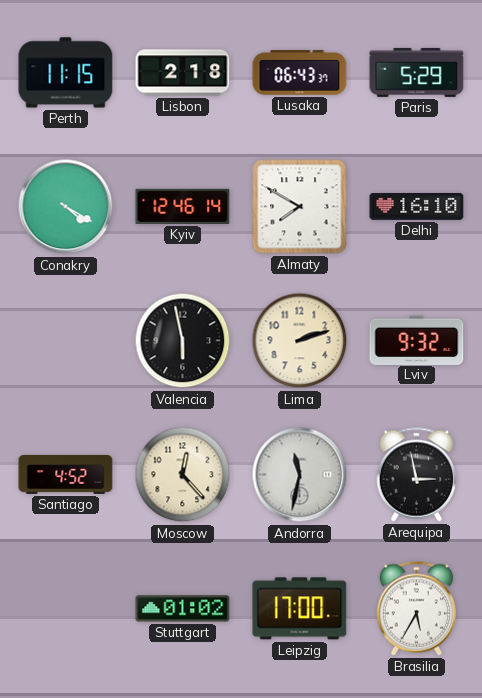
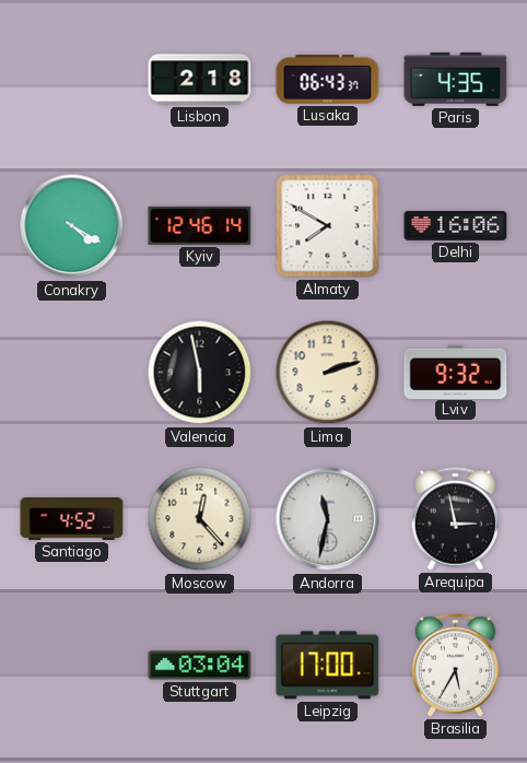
Perth: 11:15 -> none
Paris: 5:29 -> 4:35
Delhi: 16:10 -> 16:06
Stuttgart: 01:02 -> 03:04
